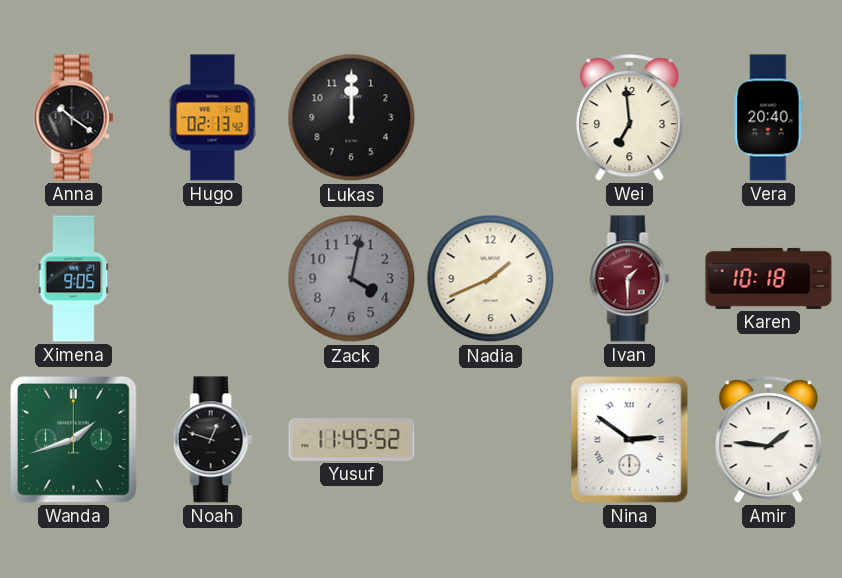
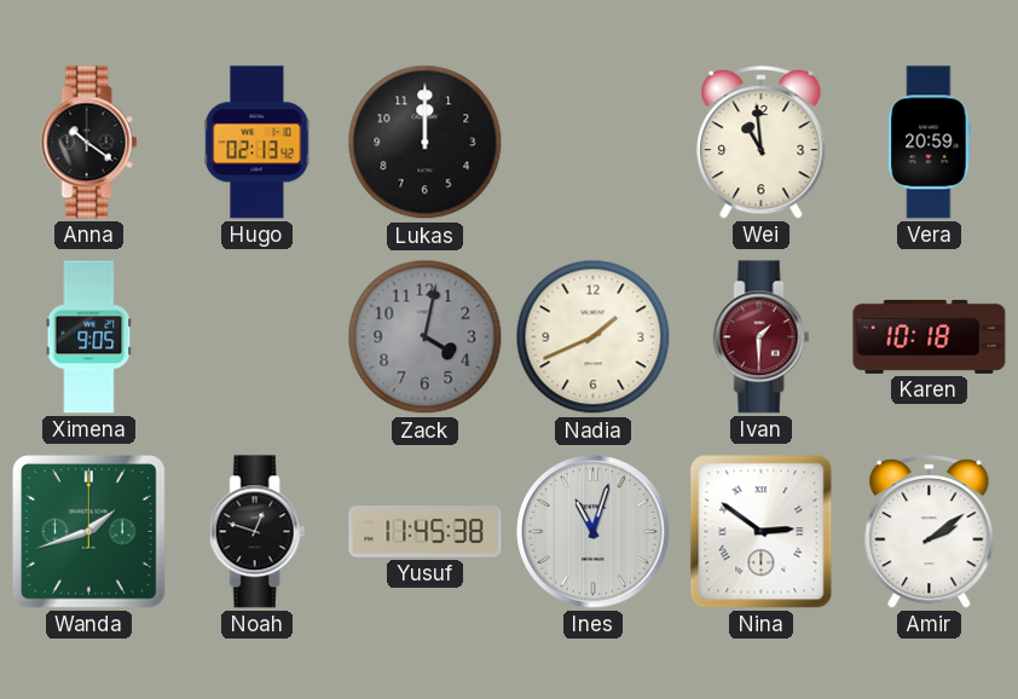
Wei: 6:59 -> 10:59
Vera: 20:40 -> 20:59
Yusuf: 11:45:52 -> 11:45:38
Ines: none -> 11:03
Amir: 1:46 -> 2:09
